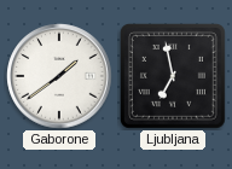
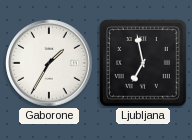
Gaborone: 1:39 -> 1:35
